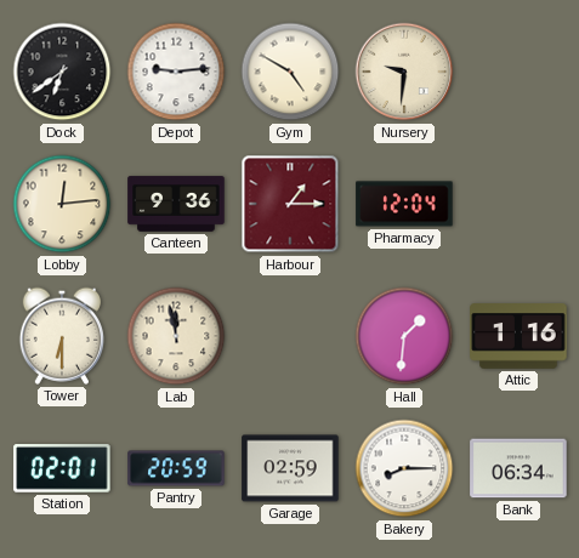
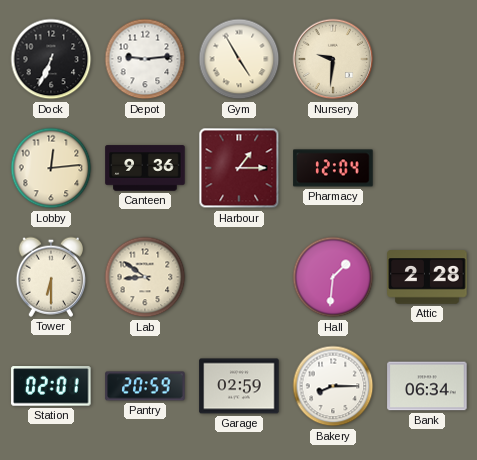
Dock: 6:39 -> 6:34
Gym: 4:50 -> 4:55
Lab: 11:58 -> 8:51
Attic: 1:16 -> 2:28
